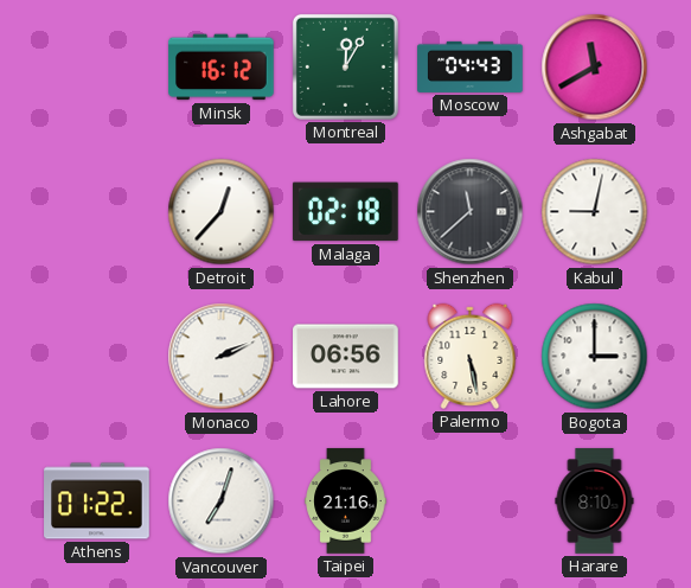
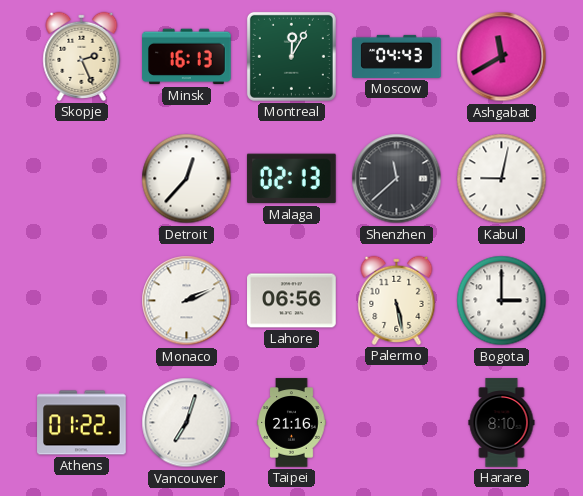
Skopje: none -> 2:26
Minsk: 16:12 -> 16:13
Malaga: 02:18 -> 02:13
